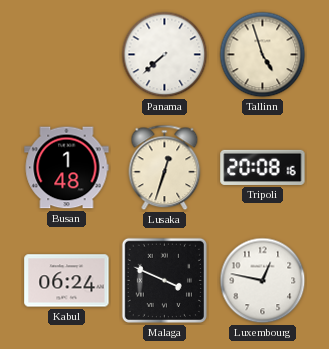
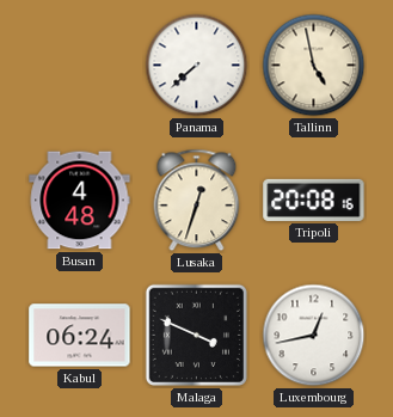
Tallinn: 4:57 -> 4:58
Busan: 1:48 -> 4:48
Luxembourg: 12:47 -> 12:43
